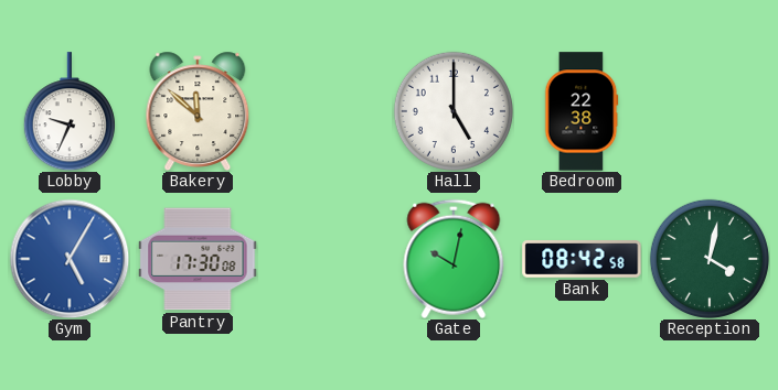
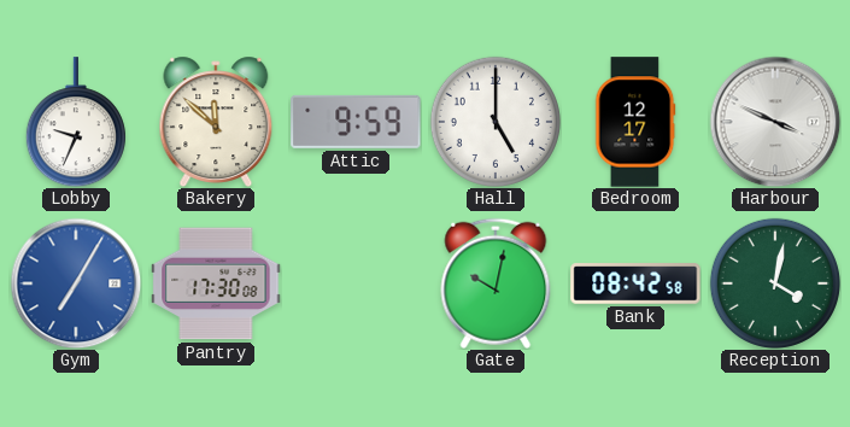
Attic: none -> 9:59
Bedroom: 22:38 -> 12:17
Harbour: none -> 3:49
Gym: 5:05 -> 7:05
